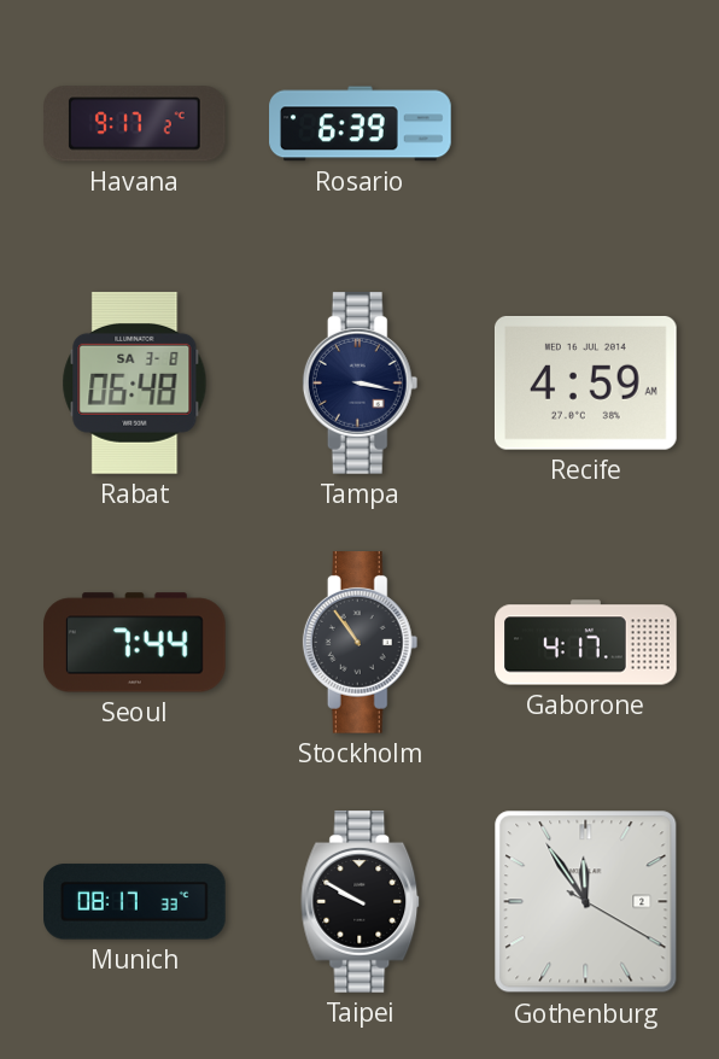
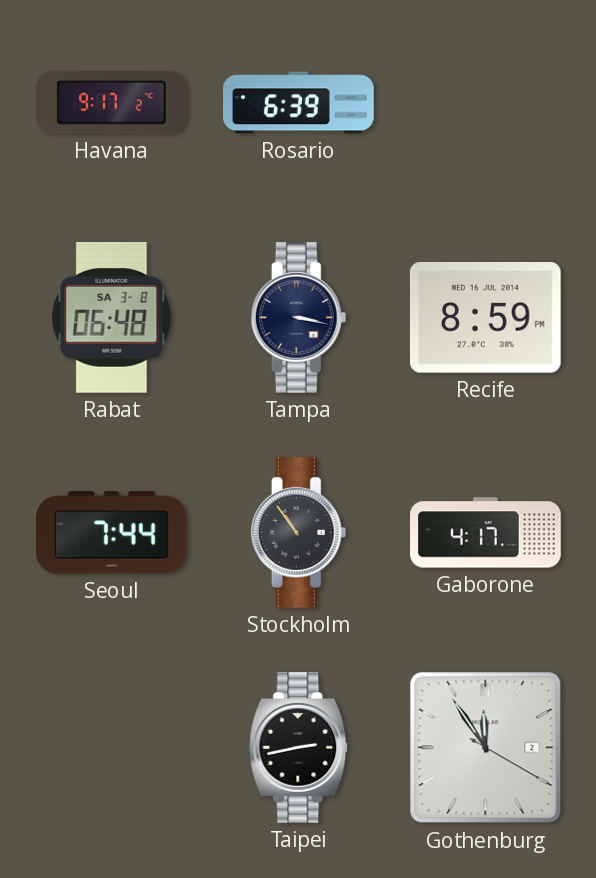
Recife: 4:59 -> 8:59
Munich: 08:17 -> none
Taipei: 9:50 -> 2:43
